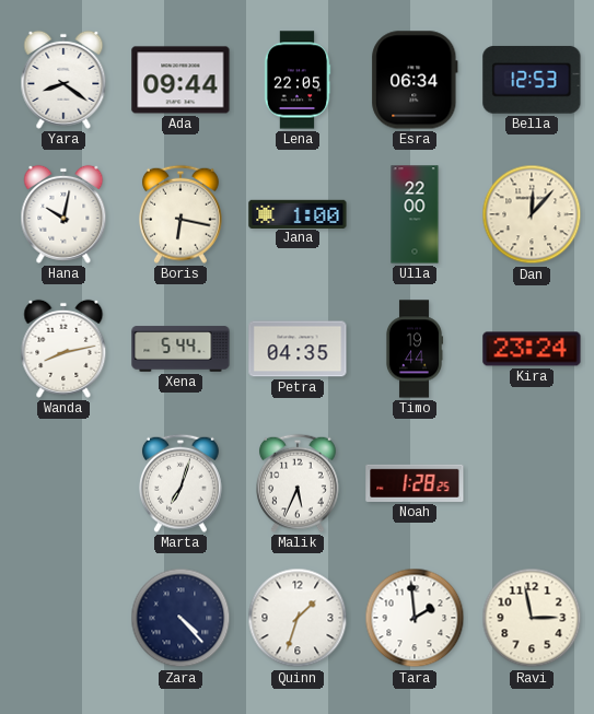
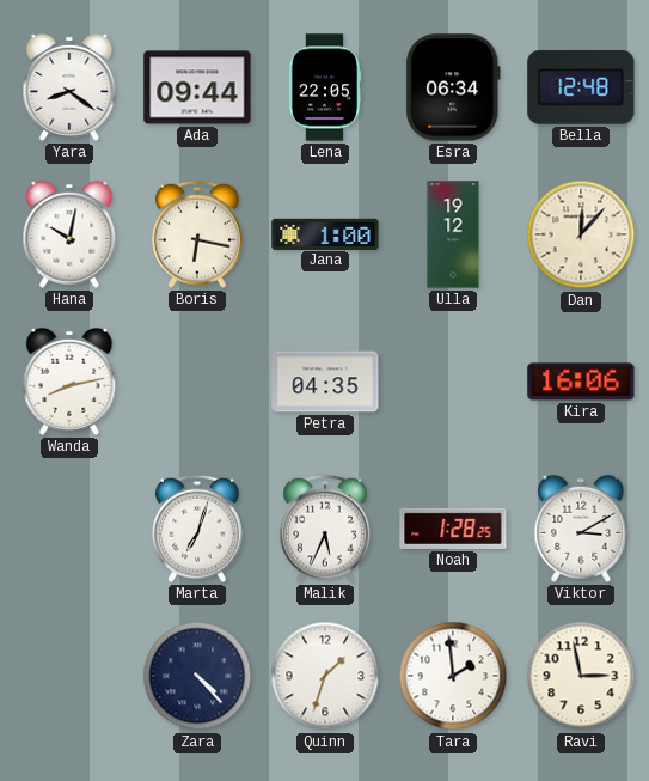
Bella: 12:53 -> 12:48
Ulla: 22:00 -> 19:12
Xena: 5:44 -> none
Timo: 19:44 -> none
Kira: 23:24 -> 16:06
Viktor: none -> 3:10
